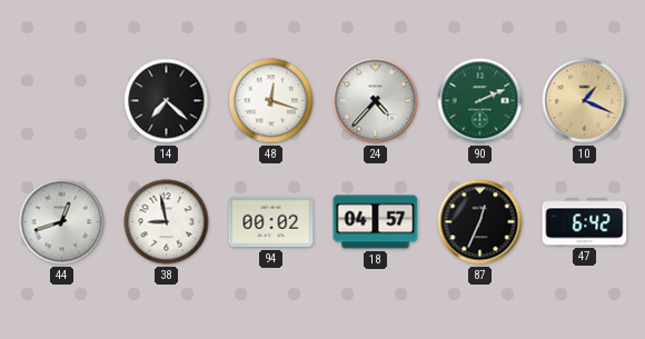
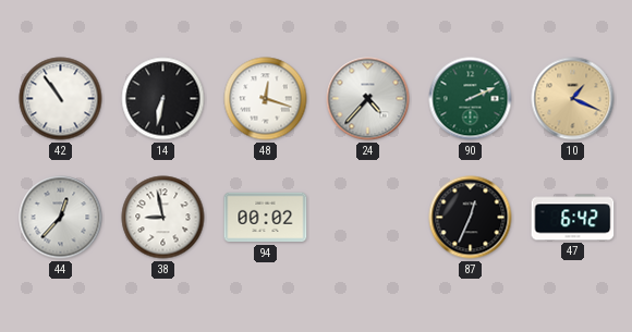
42: none -> 10:54
14: 7:22 -> 6:32
44: 12:42 -> 12:37
18: 04:57 -> none
